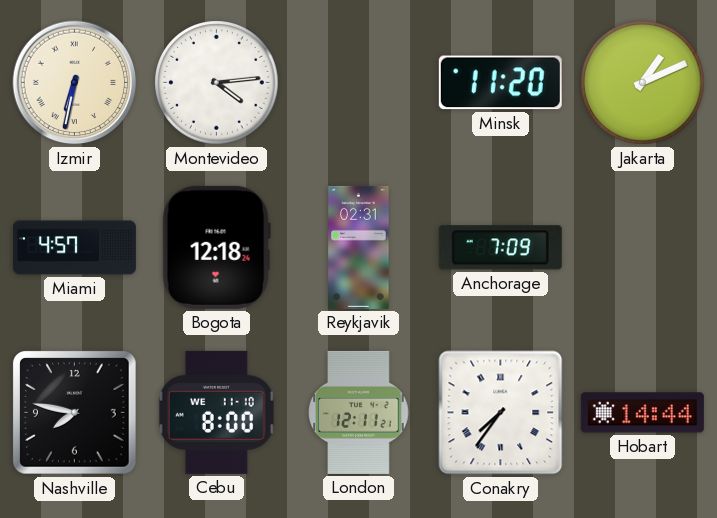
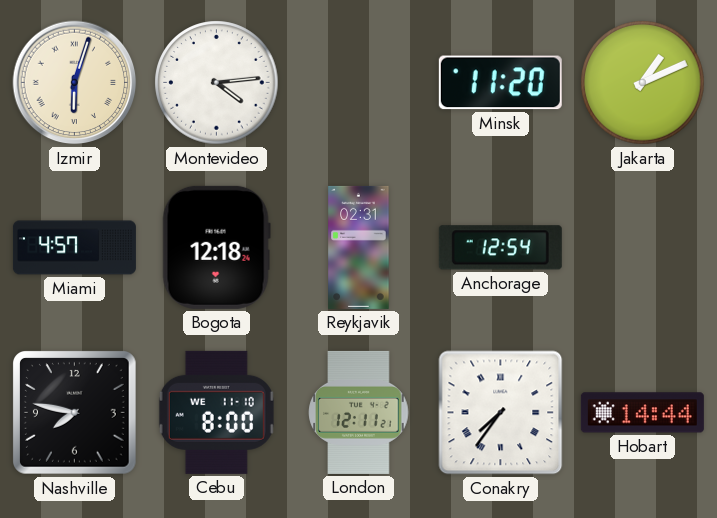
Izmir: 6:32 -> 6:03
Anchorage: 7:09 -> 12:54
